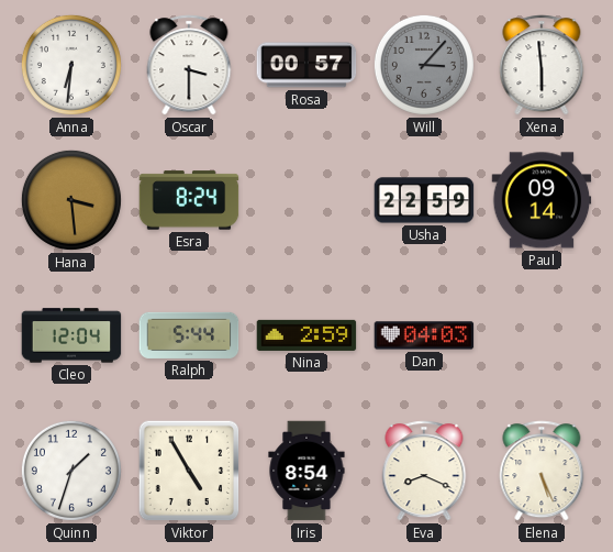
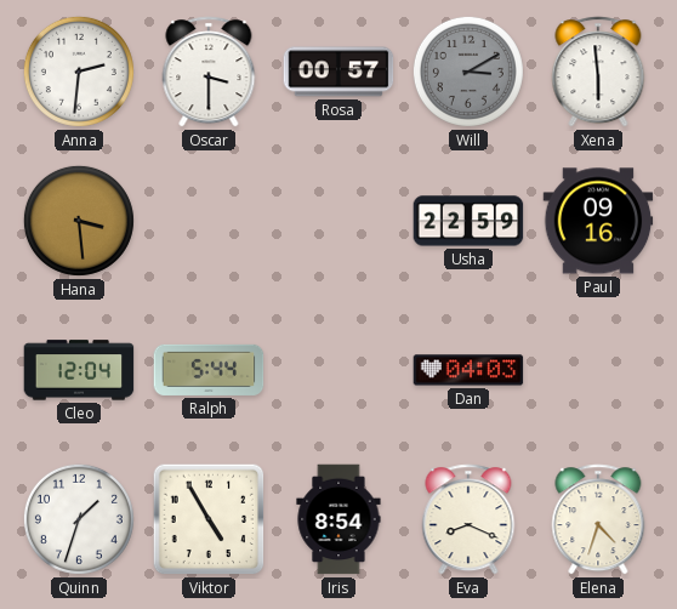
Anna: 6:31 -> 2:31
Will: 3:07 -> 3:10
Esra: 8:24 -> none
Paul: 09:14 -> 09:16
Nina: 2:59 -> none
Elena: 5:26 -> 4:33
